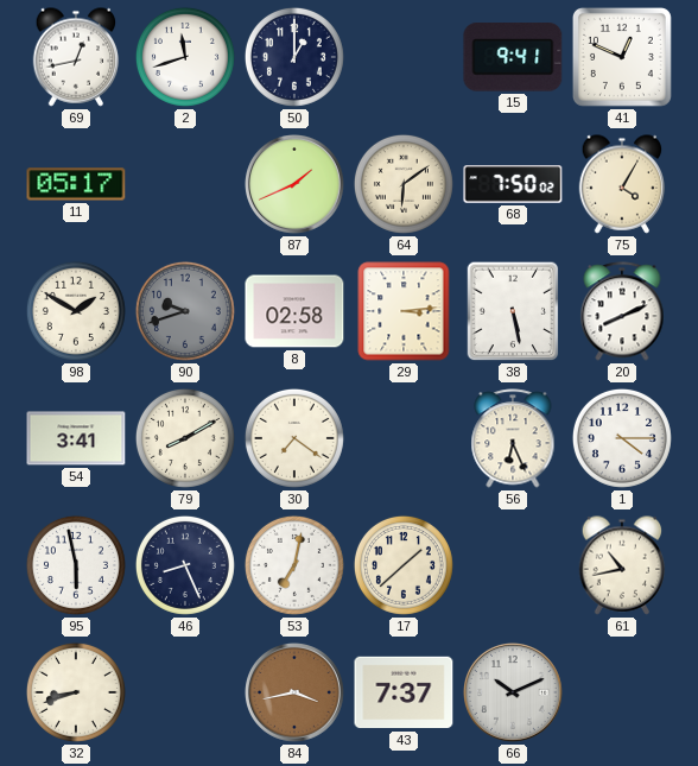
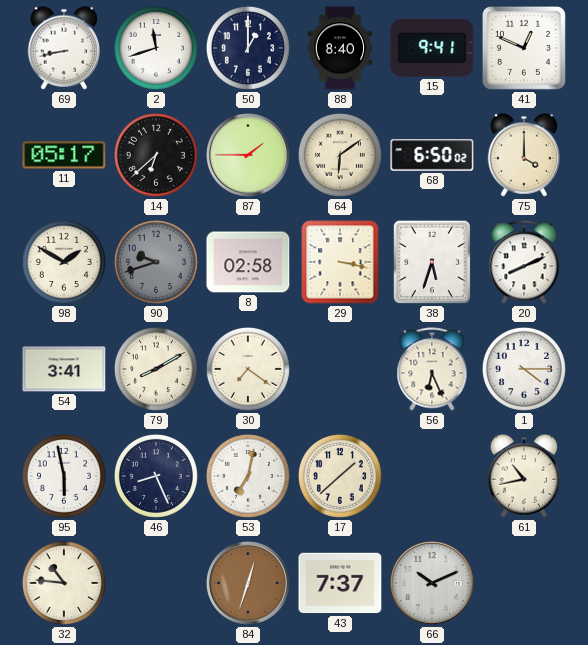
69: 12:43 -> 8:43
88: none -> 8:40
14: none -> 6:38
87: 1:41 -> 1:45
68: 7:50 -> 6:50
75: 4:05 -> 4:00
29: 3:14 -> 3:17
38: 5:28 -> 5:33
32: 8:42 -> 10:46
84: 3:43 -> 12:33
